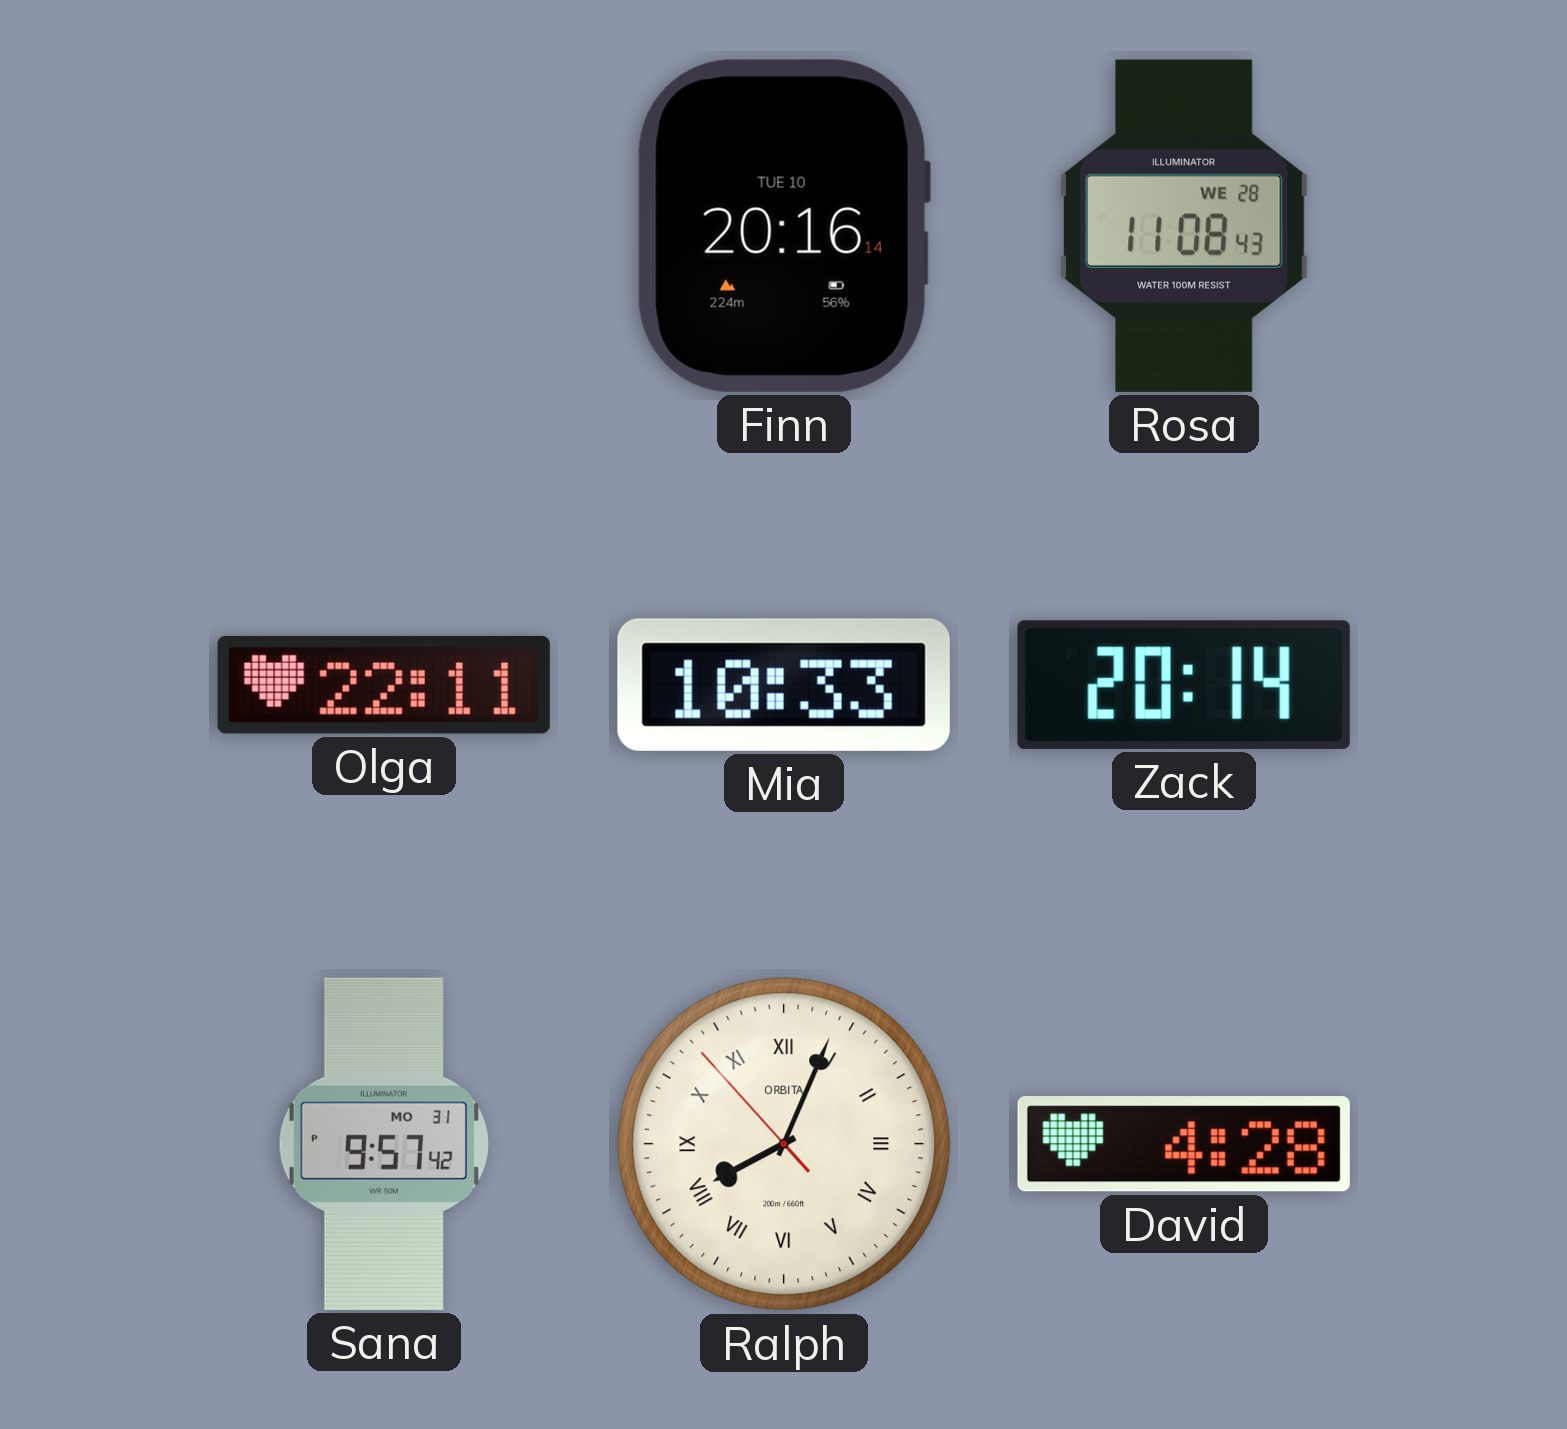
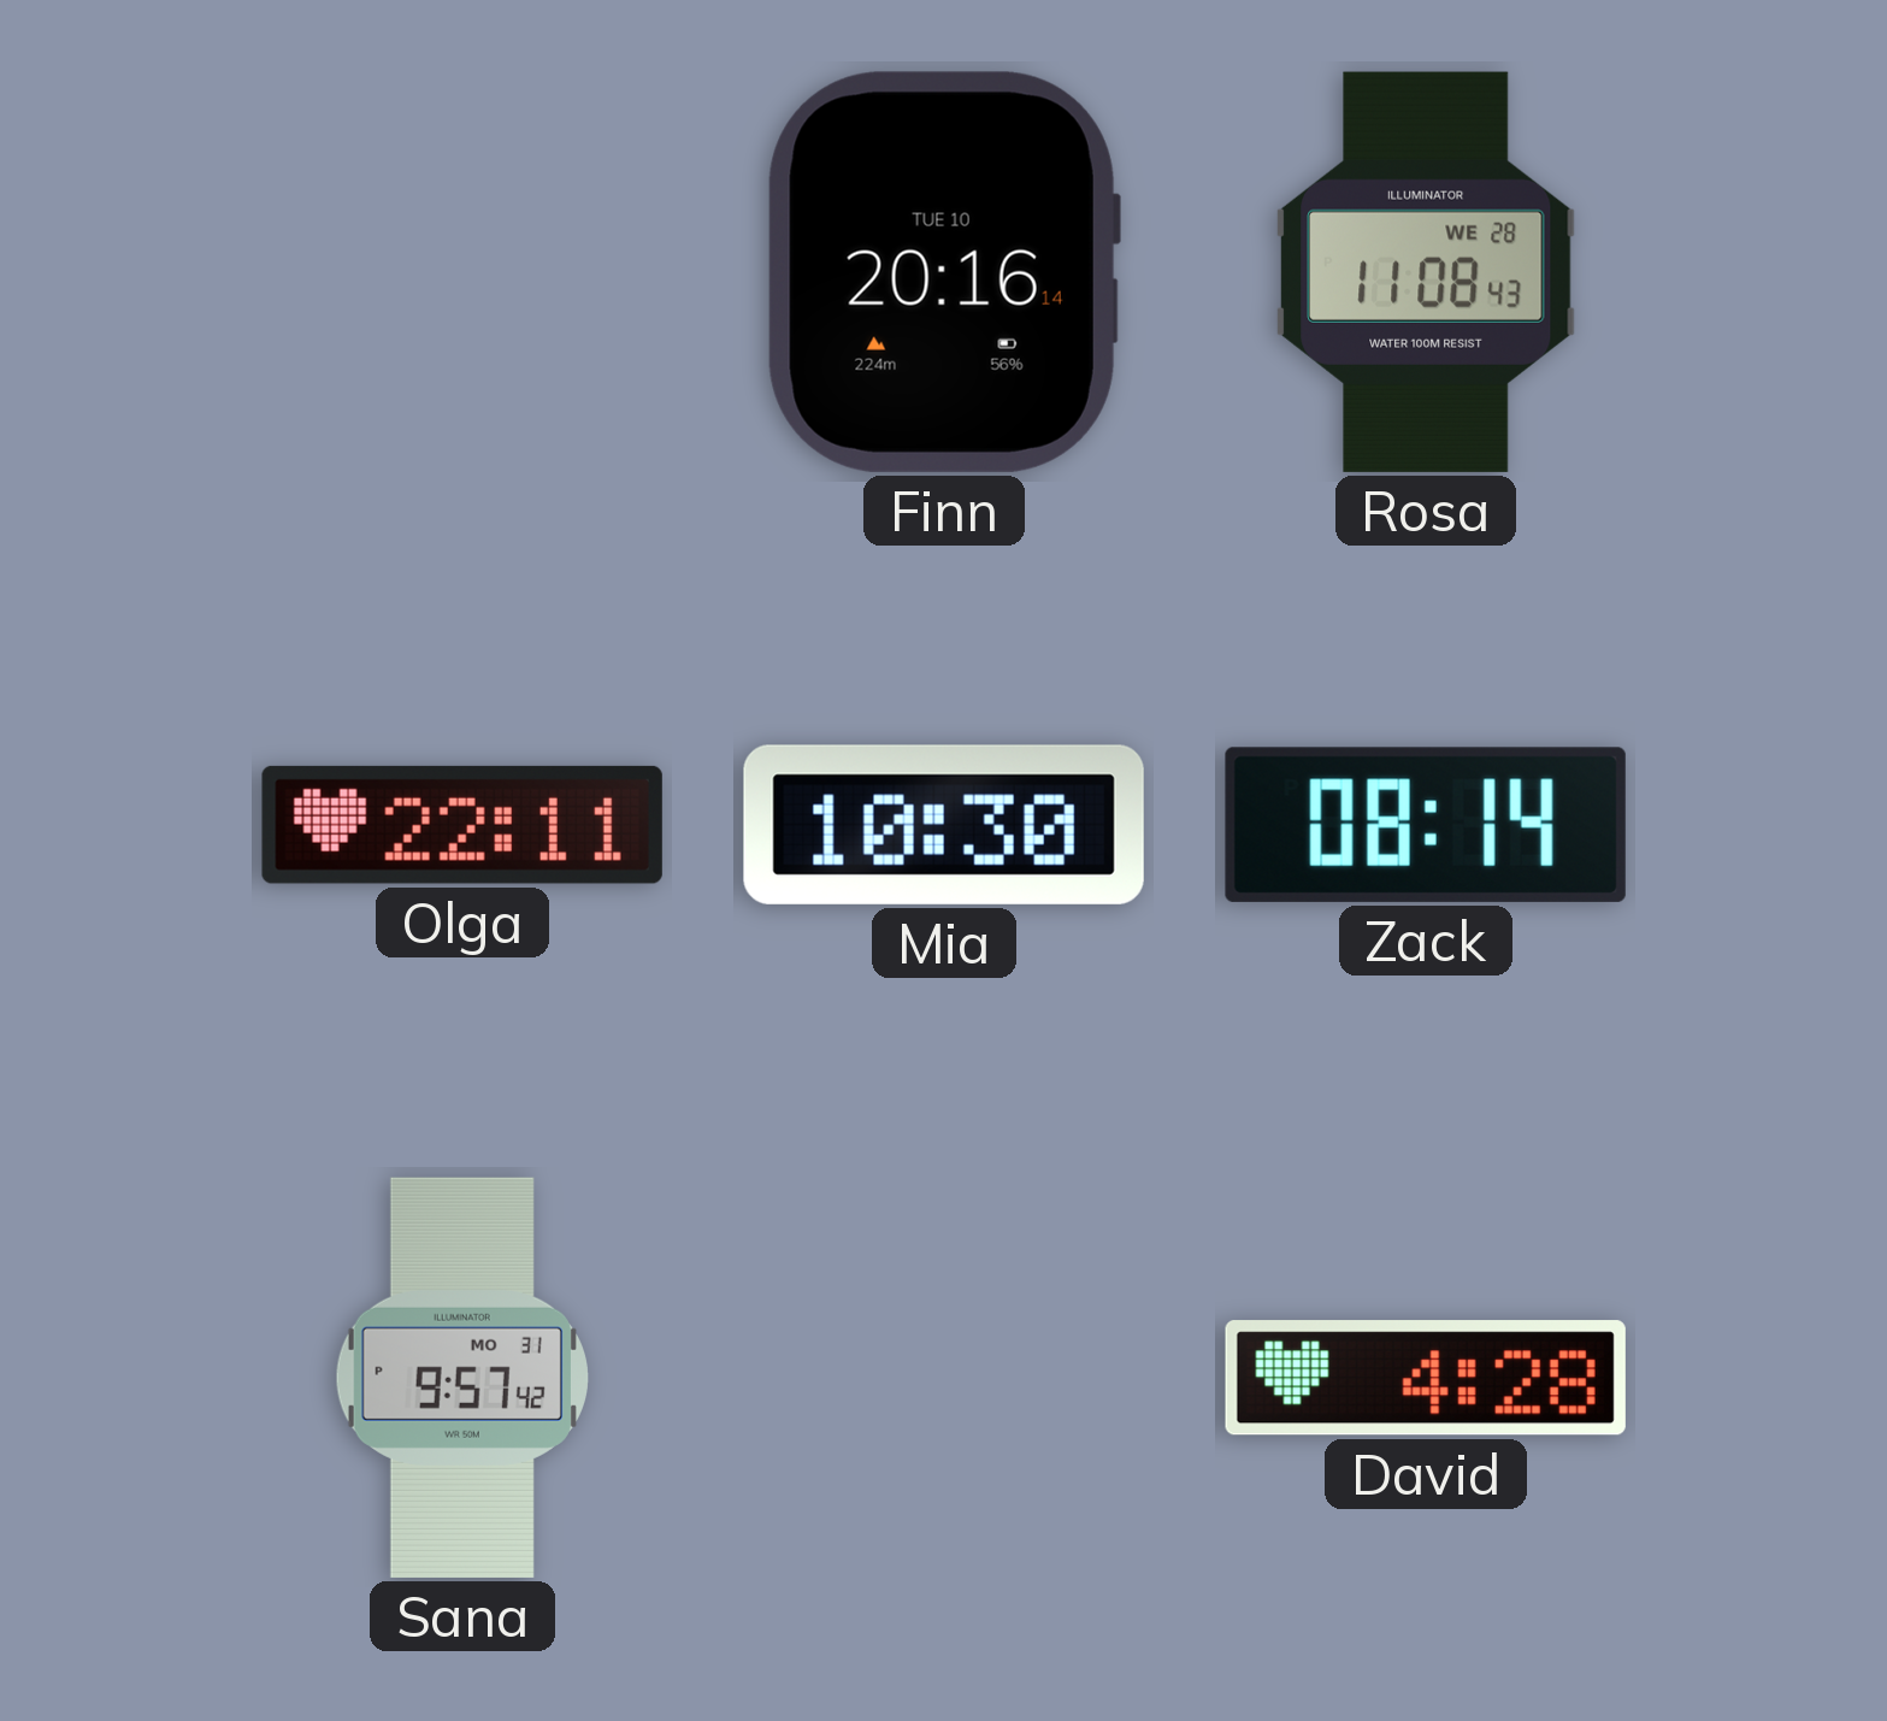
Mia: 10:33 -> 10:30
Zack: 20:14 -> 08:14
Ralph: 8:03 -> none
